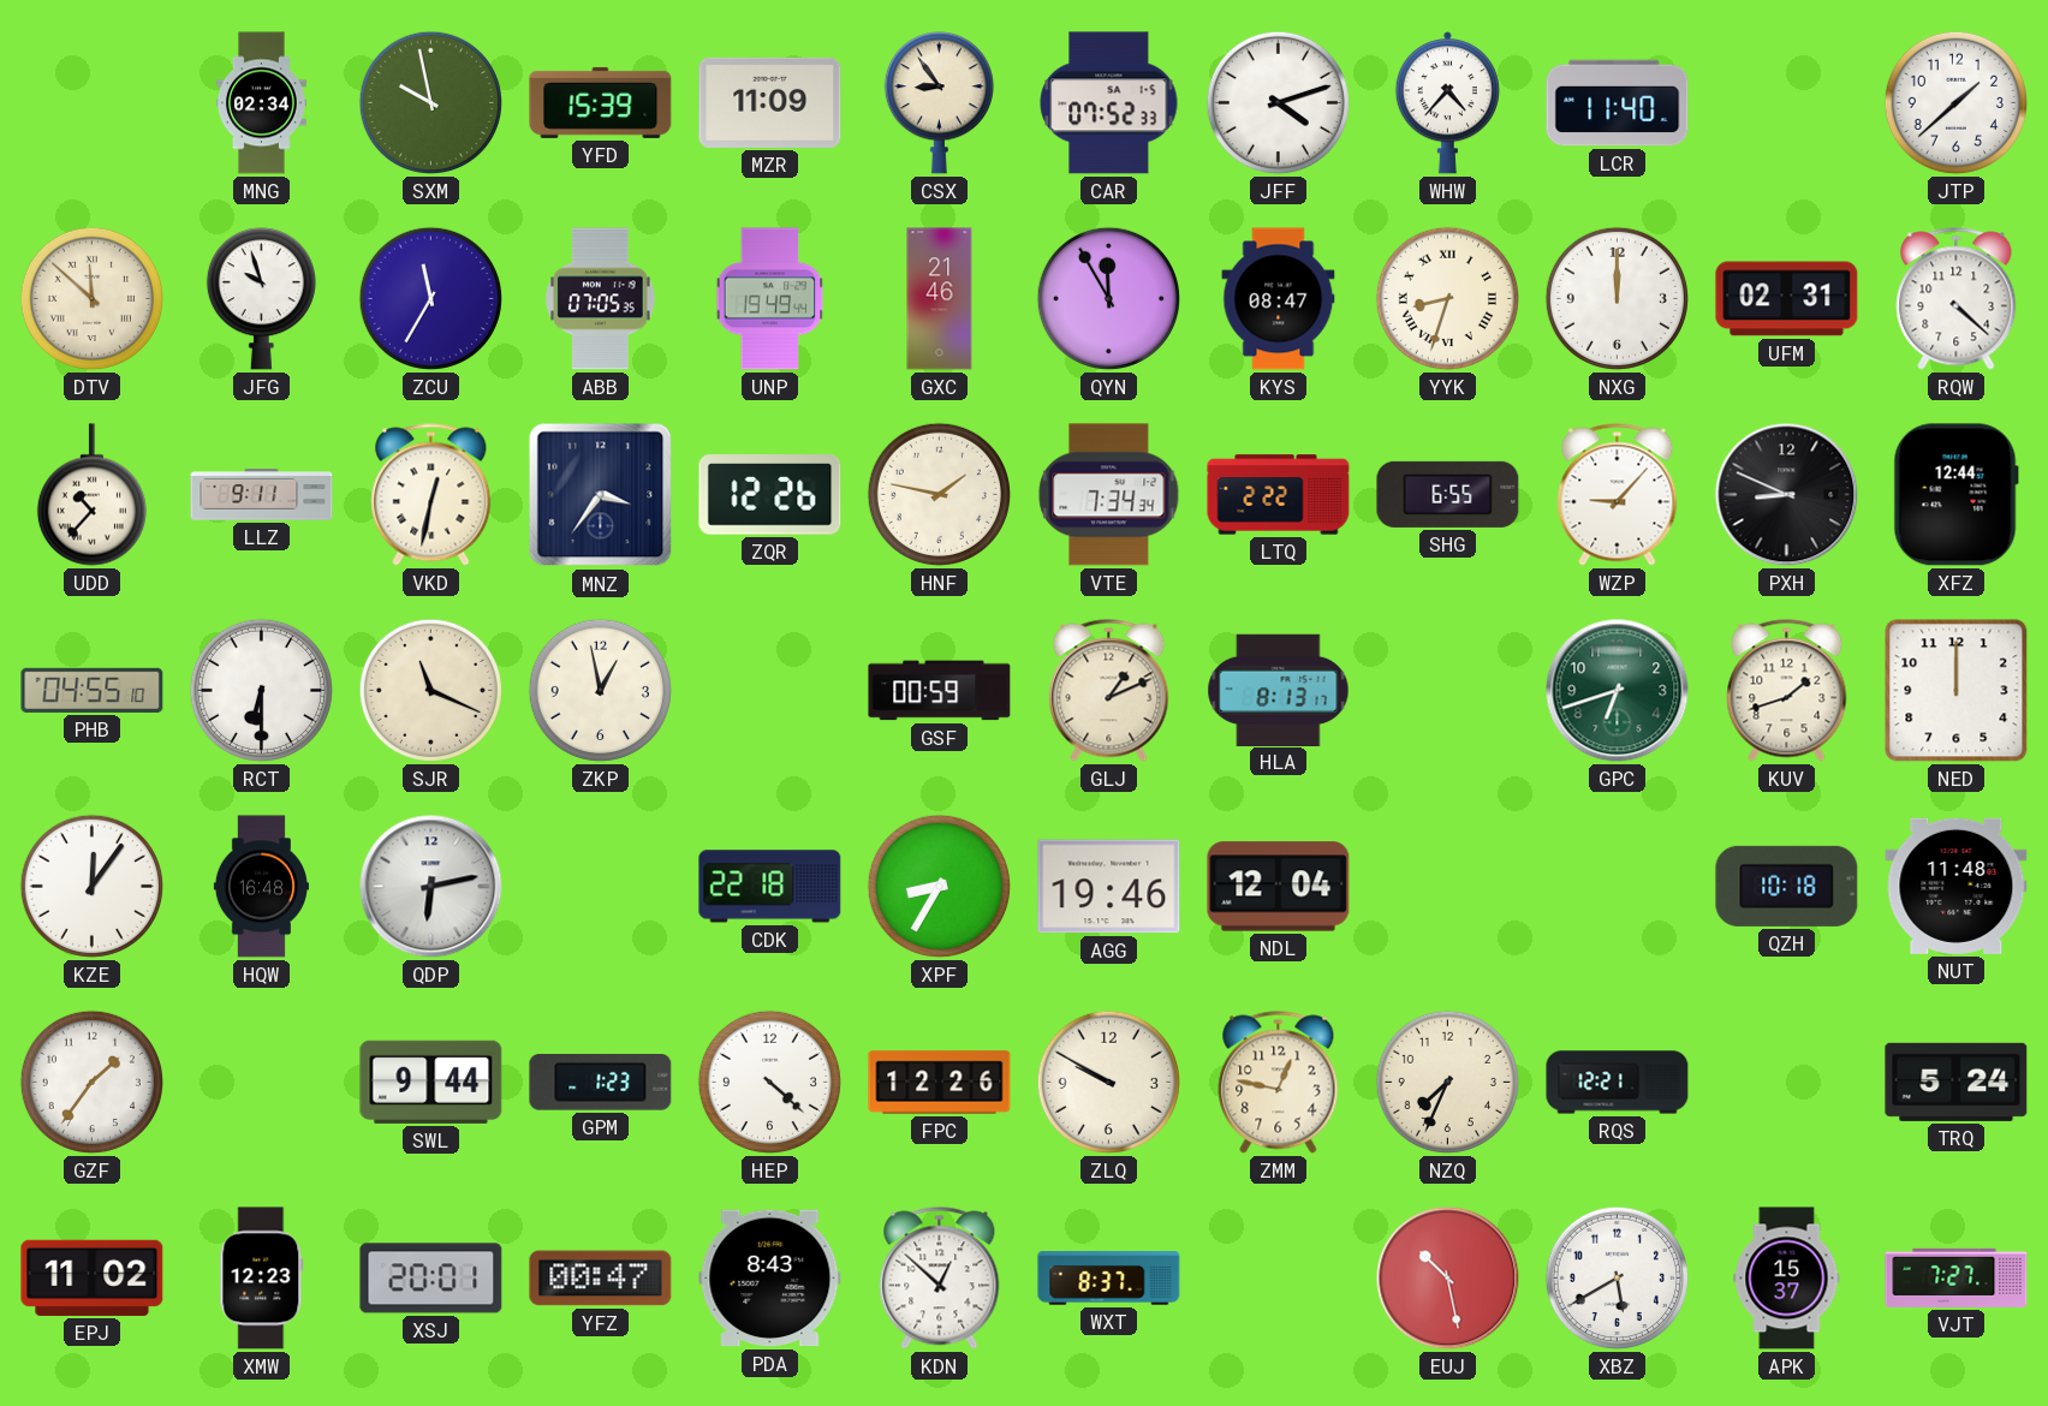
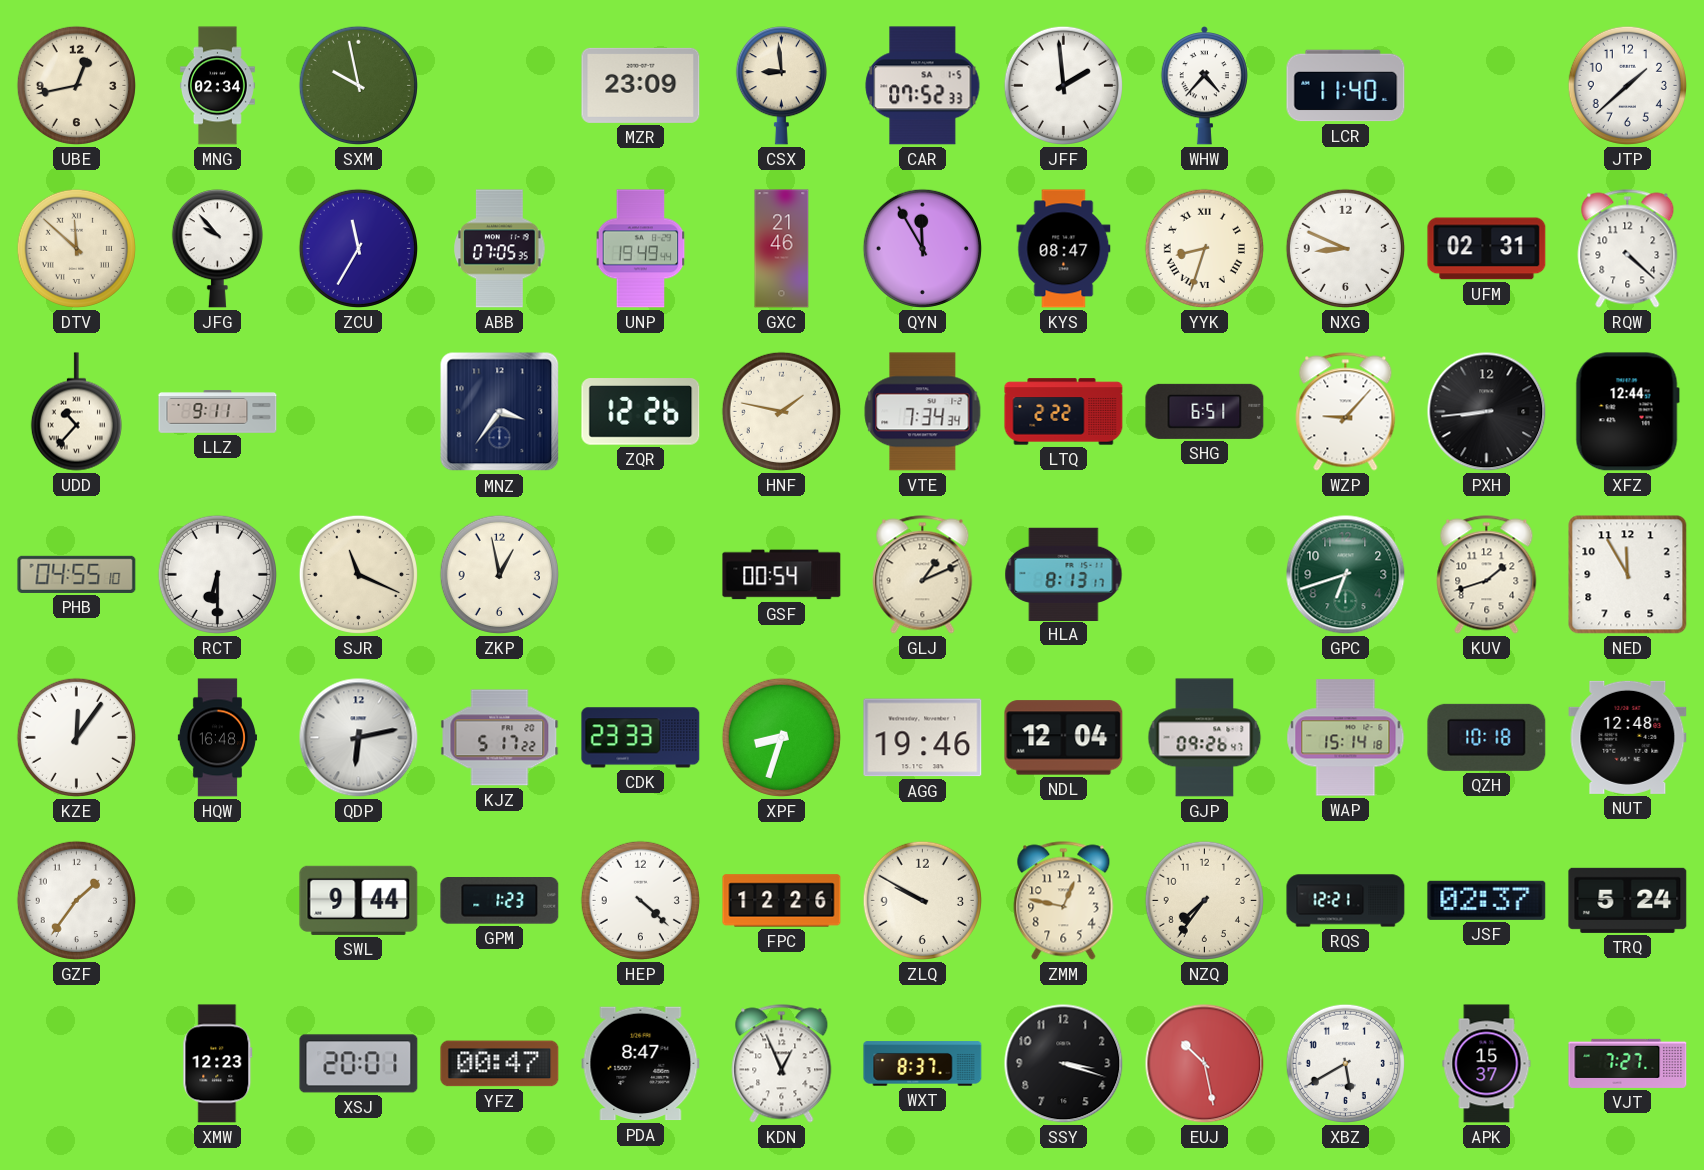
UBE: none -> 12:43
YFD: 15:39 -> none
MZR: 11:09 -> 23:09
CSX: 8:54 -> 8:59
JFF: 4:12 -> 1:59
JFG: 9:57 -> 9:53
NXG: 12:00 -> 8:49
VKD: 12:32 -> none
SHG: 6:55 -> 6:51
PXH: 8:49 -> 8:44
GSF: 00:59 -> 00:54
NED: 12:00 -> 11:55
KJZ: none -> 5:17
CDK: 22:18 -> 23:33
XPF: 8:35 -> 8:33
GJP: none -> 09:26
WAP: none -> 15:14
NUT: 11:48 -> 12:48
NZQ: 7:34 -> 7:36
JSF: none -> 02:37
EPJ: 11:02 -> none
PDA: 8:43 -> 8:47
KDN: 12:52 -> 12:56
SSY: none -> 3:18
